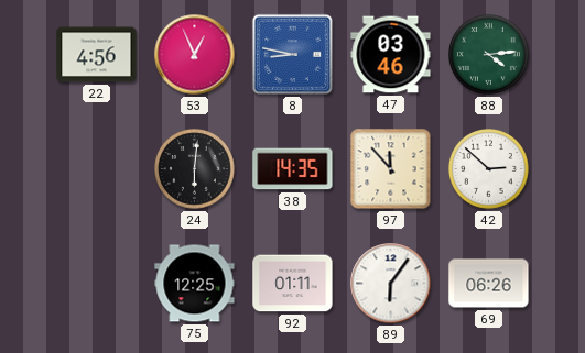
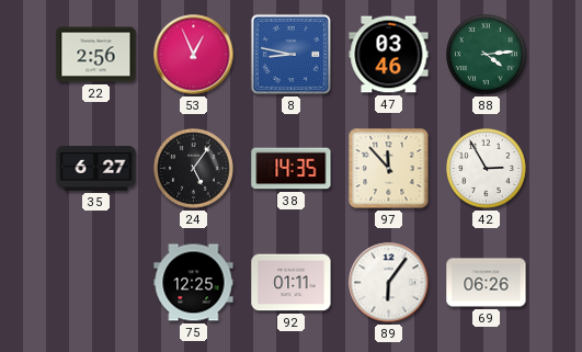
22: 4:56 -> 2:56
35: none -> 6:27
24: 6:01 -> 5:06
42: 2:52 -> 2:55
